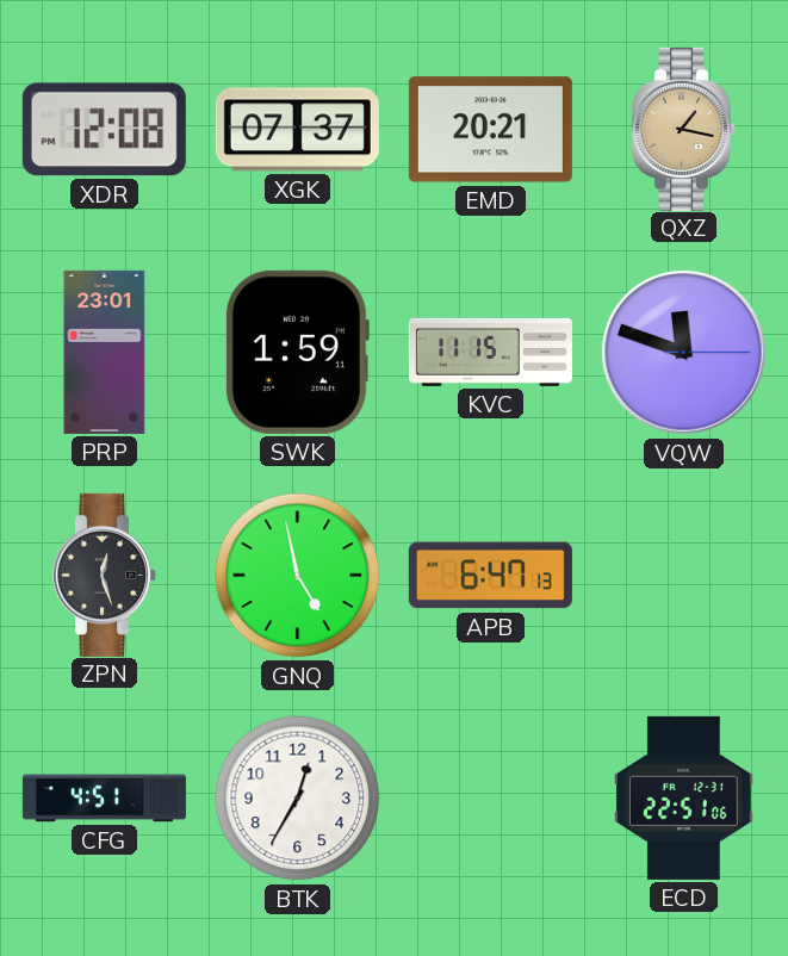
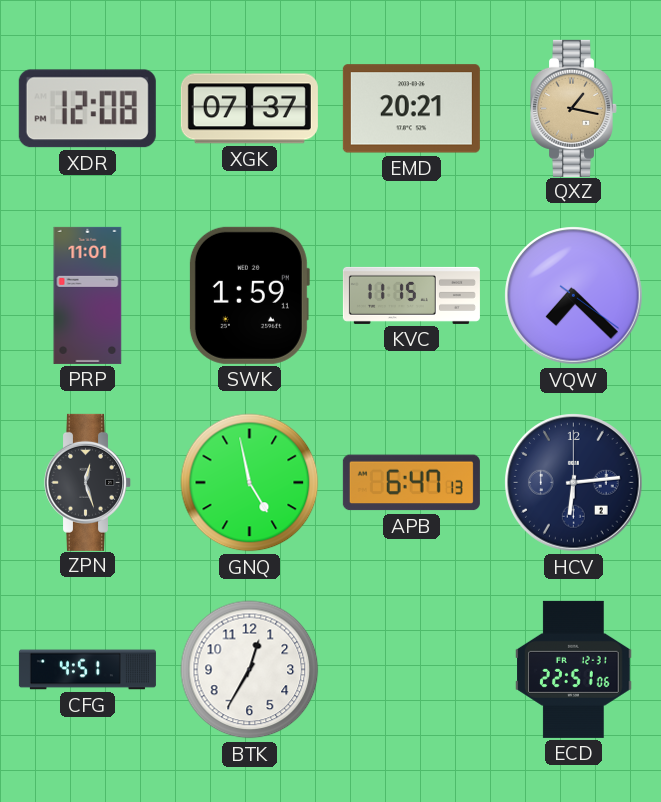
PRP: 23:01 -> 11:01
VQW: 11:48 -> 7:22
HCV: none -> 6:14
